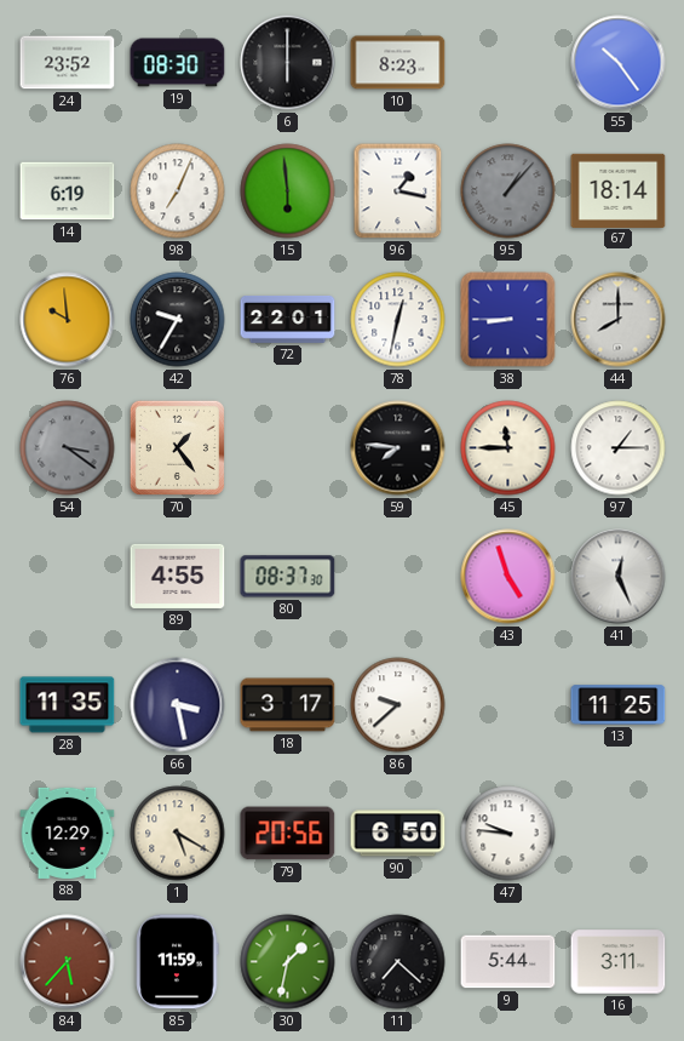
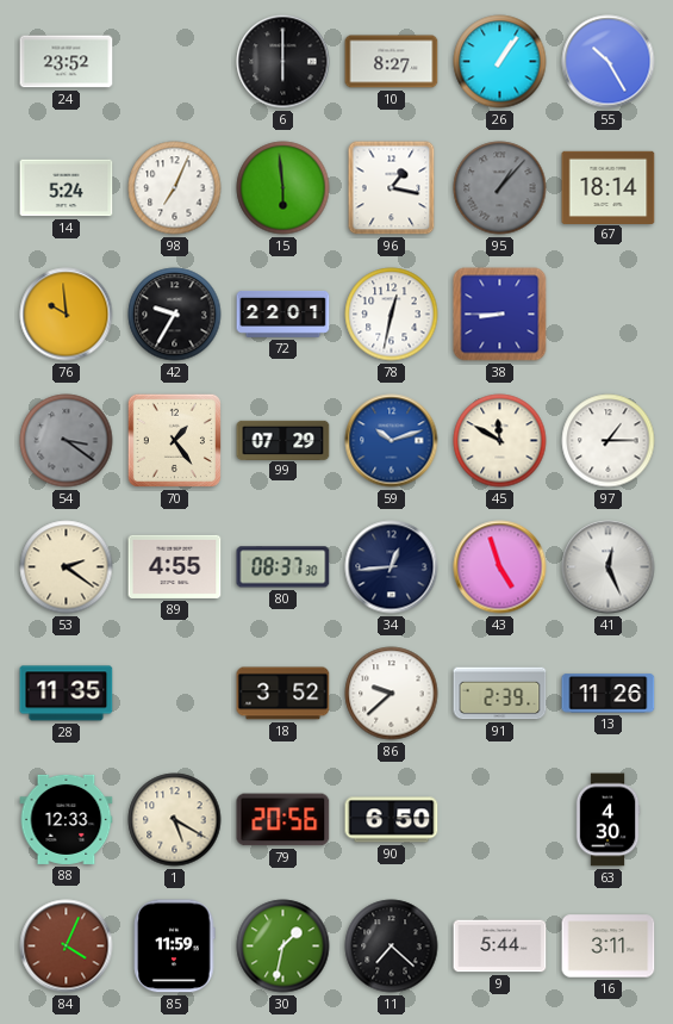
19: 08:30 -> none
10: 8:23 -> 8:27
26: none -> 1:06
55: 10:24 -> 10:25
14: 6:19 -> 5:24
44: 8:00 -> none
99: none -> 07:29
59: 7:46 -> 10:12
59 dial: black -> blue
45: 11:45 -> 11:50
53: none -> 2:21
34: none -> 12:44
66: 3:28 -> none
18: 3:17 -> 3:52
91: none -> 2:39
13: 11:25 -> 11:26
88: 12:29 -> 12:33
47: 9:46 -> none
63: none -> 4:30
84: 5:37 -> 4:04
